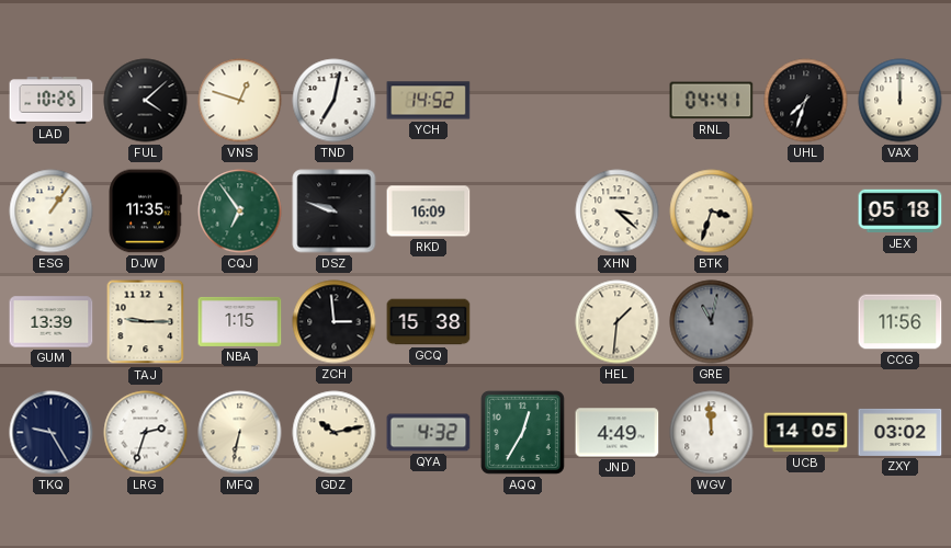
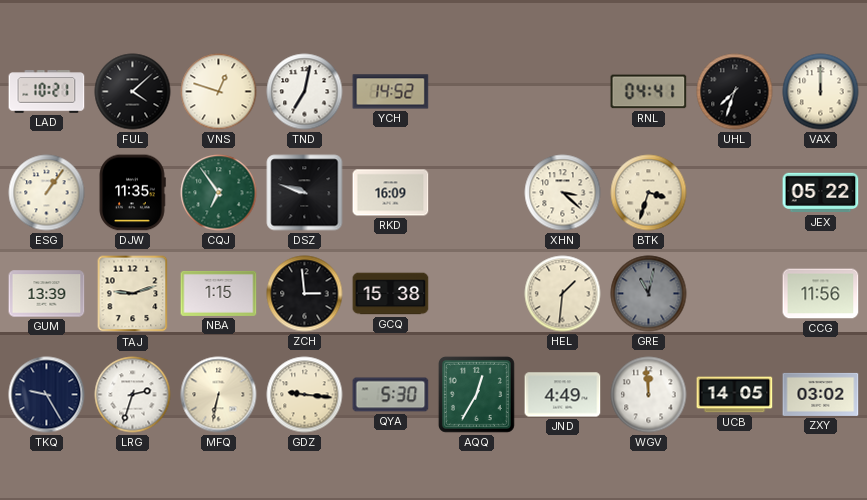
LAD: 10:25 -> 10:21
JEX: 05:18 -> 05:22
TAJ: 9:15 -> 9:12
GDZ: 10:13 -> 9:16
QYA: 4:32 -> 5:30
